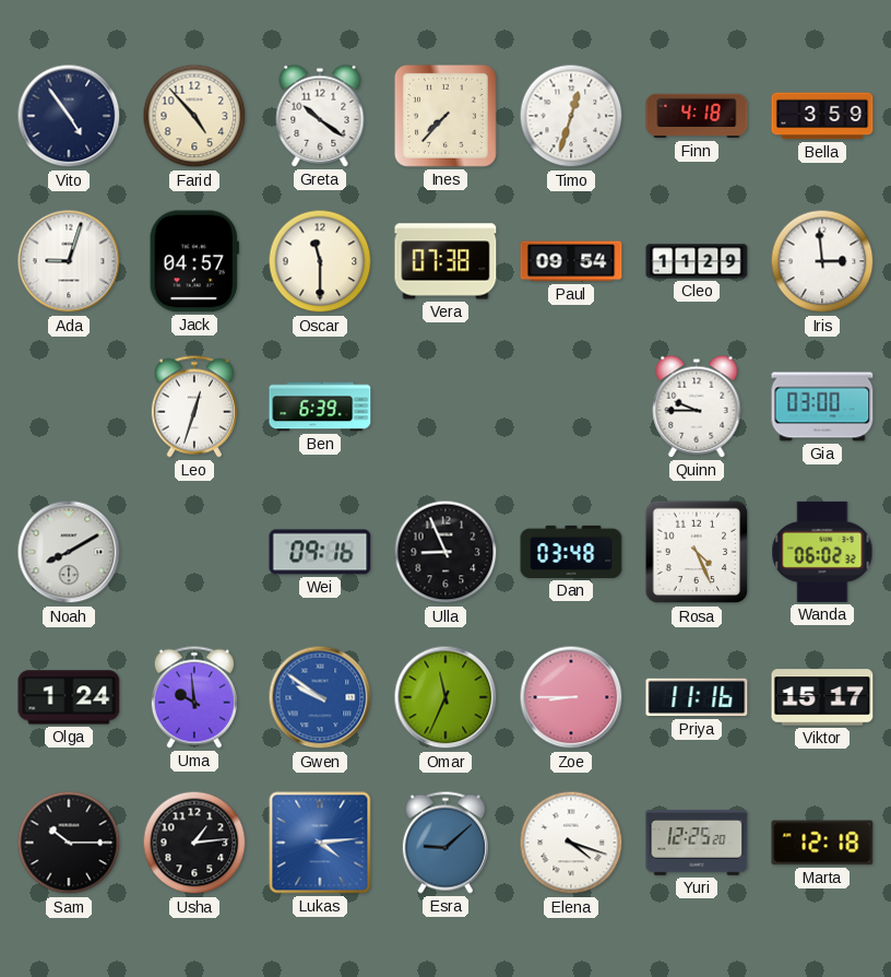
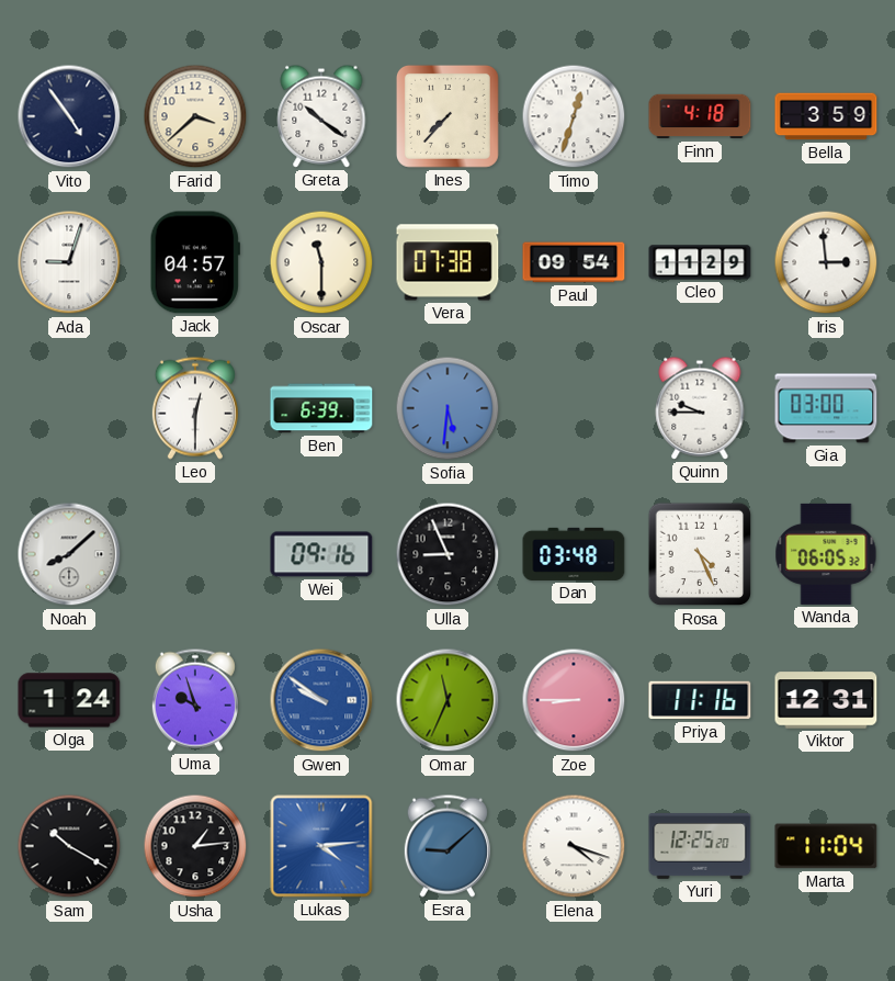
Farid: 4:53 -> 3:38
Leo: 12:33 -> 12:30
Sofia: none -> 5:31
Noah: 8:10 -> 8:08
Wanda: 06:02 -> 06:05
Uma: 9:59 -> 9:57
Viktor: 15:17 -> 12:31
Sam: 10:15 -> 10:20
Marta: 12:18 -> 11:04
